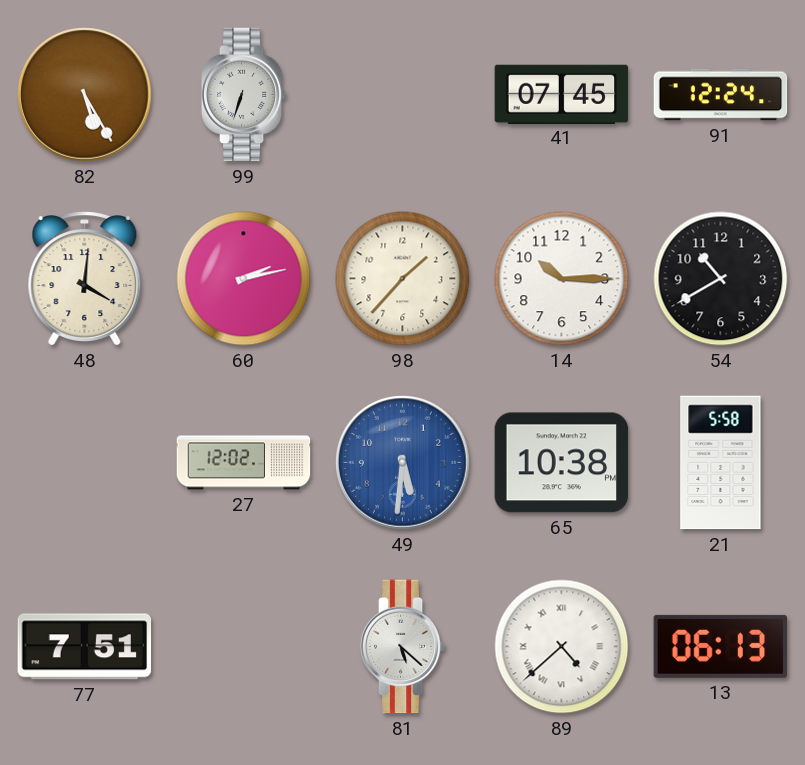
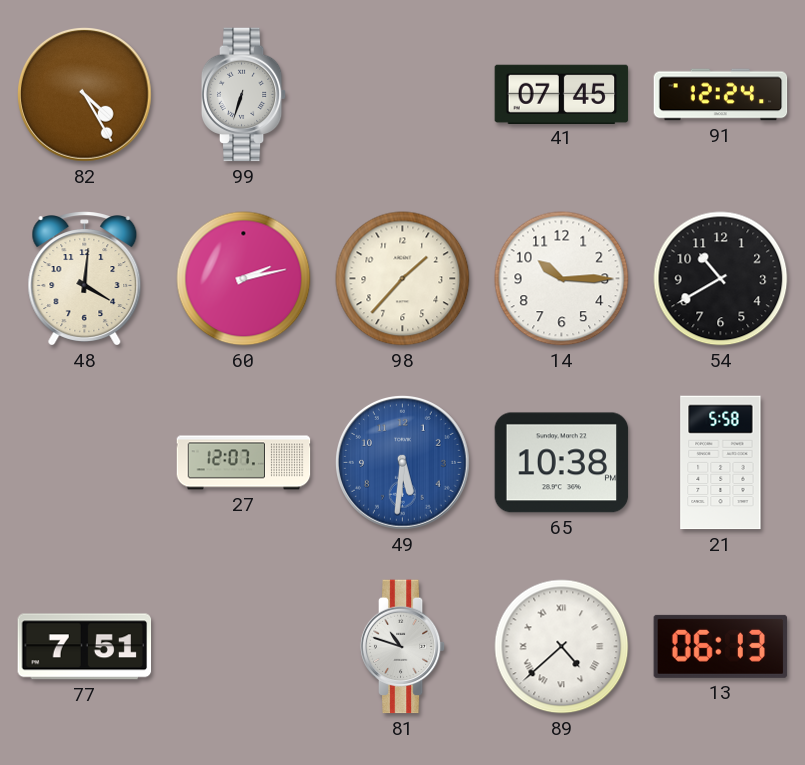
82: 5:25 -> 4:25
27: 12:02 -> 12:07
81: 5:22 -> 10:48
